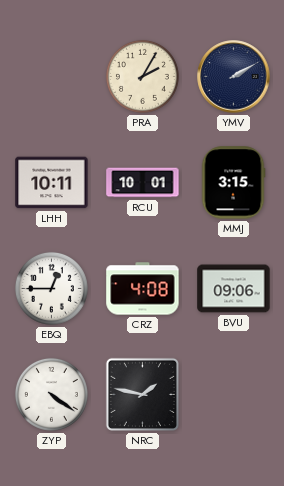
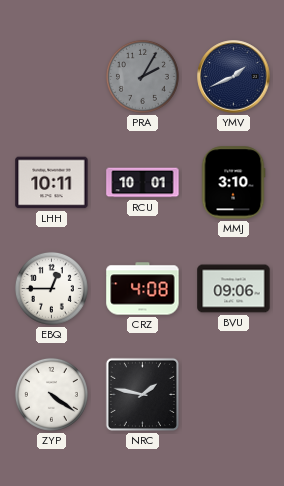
PRA dial: cream -> grey
YMV: 2:10 -> 1:41
MMJ: 3:15 -> 3:10
